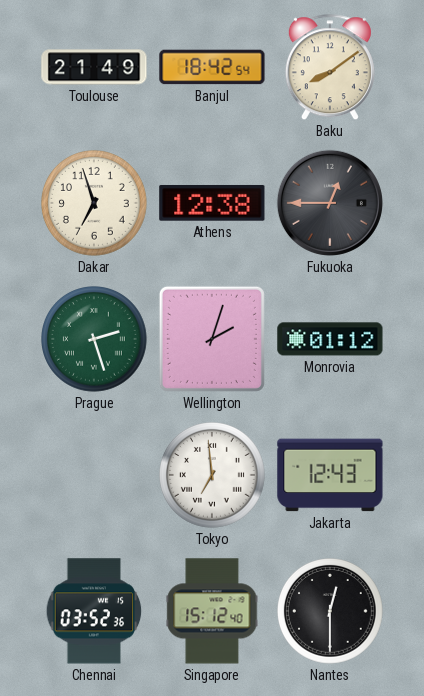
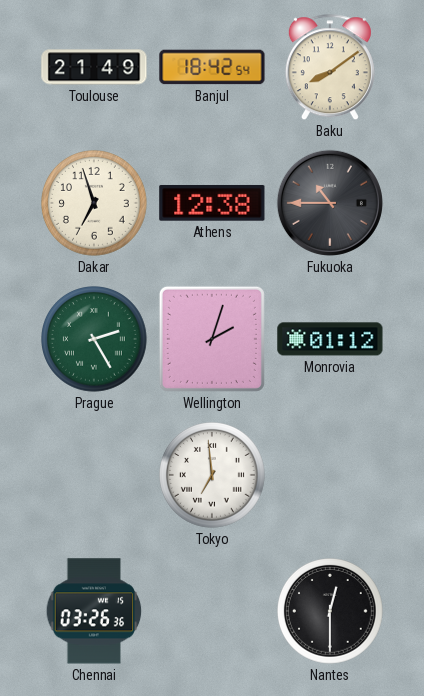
Fukuoka: 12:45 -> 10:45
Prague: 2:27 -> 2:25
Jakarta: 12:43 -> none
Chennai: 03:52 -> 03:26
Singapore: 15:12 -> none
